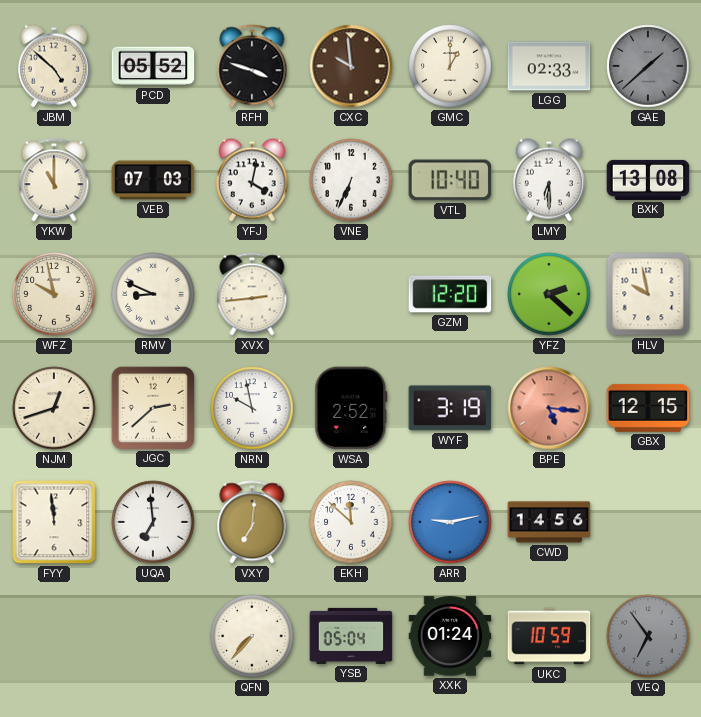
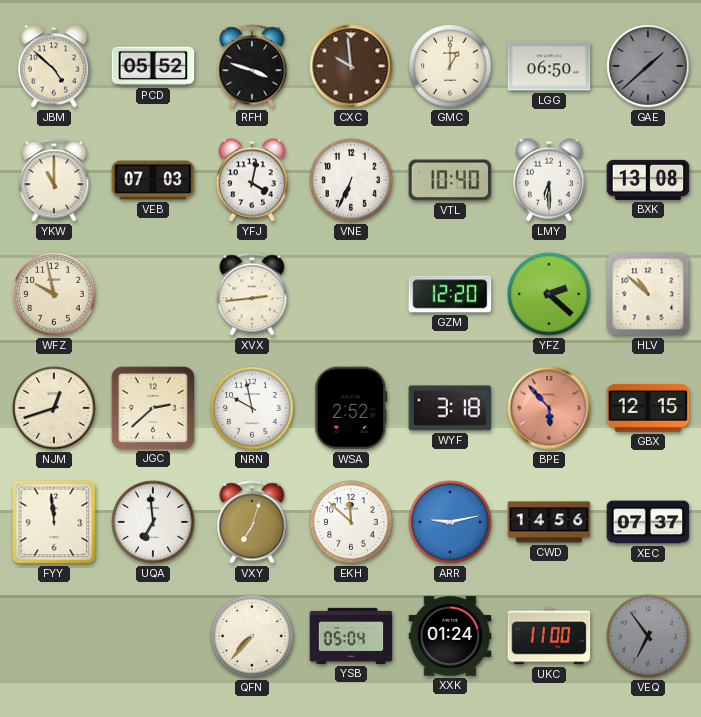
LGG: 02:33 -> 06:50
RMV: 8:49 -> none
HLV: 9:58 -> 10:52
WYF: 3:19 -> 3:18
BPE: 5:16 -> 5:53
VXY: 7:01 -> 7:03
XEC: none -> 07:37
UKC: 10:59 -> 11:00
